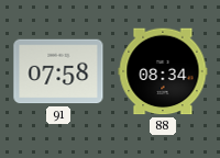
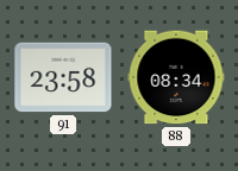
91: 07:58 -> 23:58
